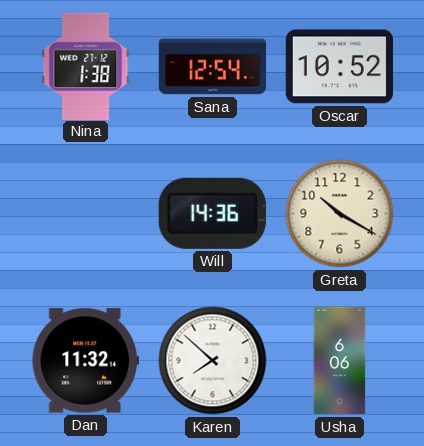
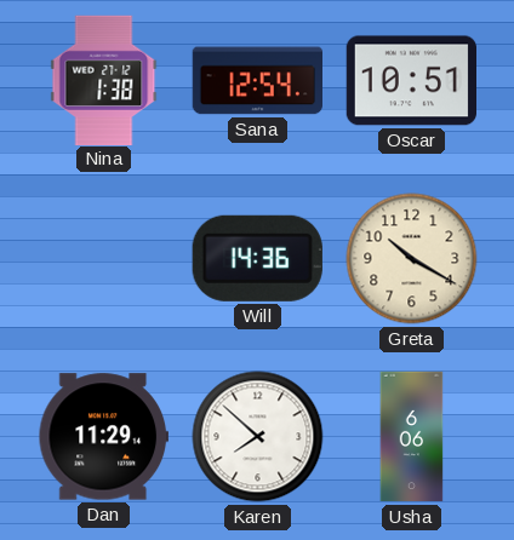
Oscar: 10:52 -> 10:51
Dan: 11:32 -> 11:29
